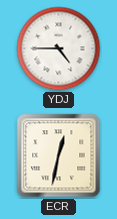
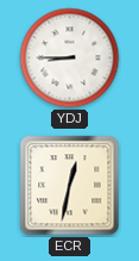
YDJ: 4:45 -> 8:45
